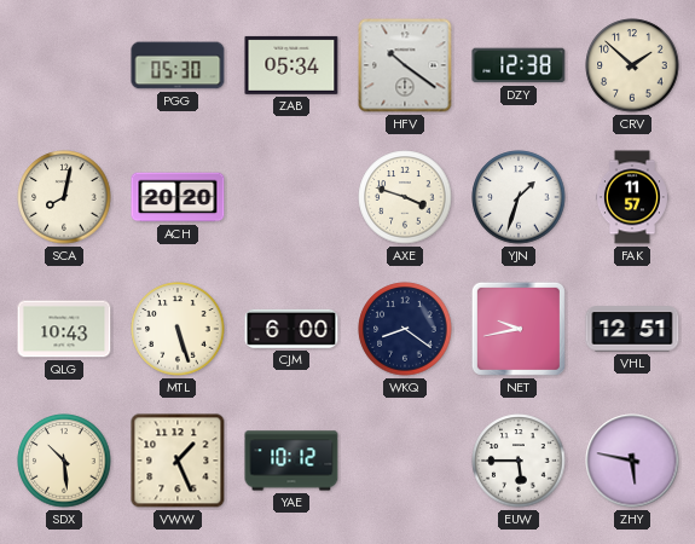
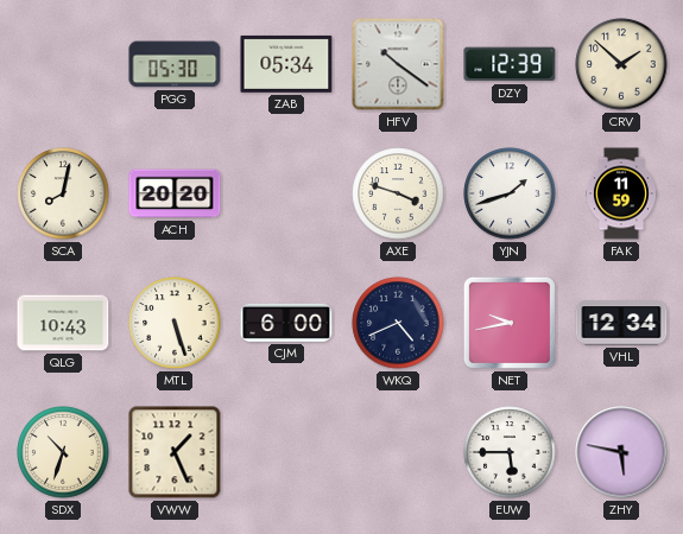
DZY: 12:38 -> 12:39
YJN: 1:33 -> 1:42
FAK: 11:57 -> 11:59
WKQ: 8:21 -> 4:41
VHL: 12:51 -> 12:34
SDX: 10:29 -> 10:33
YAE: 10:12 -> none
